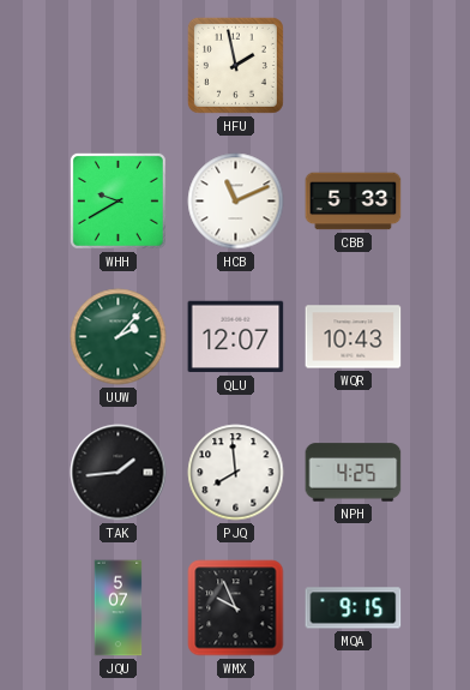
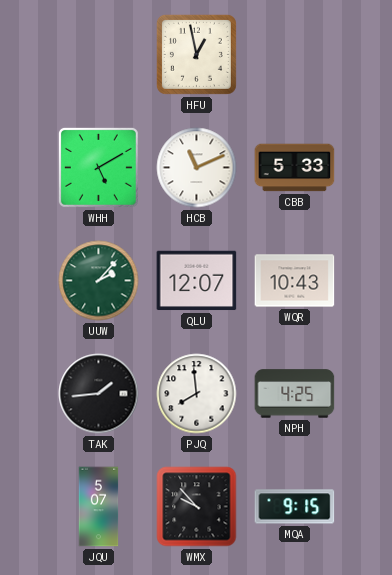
HFU: 1:58 -> 12:58
WHH: 9:40 -> 5:10
WMX: 9:56 -> 9:53
